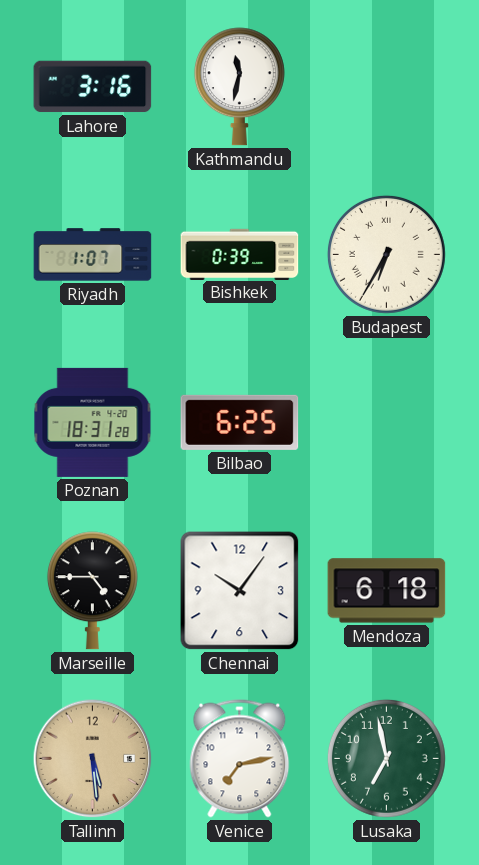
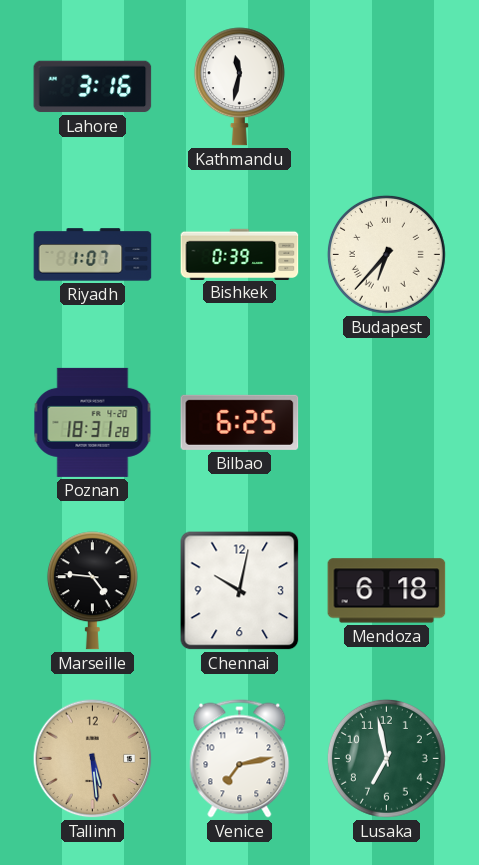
Budapest: 6:35 -> 6:37
Marseille: 4:45 -> 4:46
Chennai: 10:06 -> 10:02
